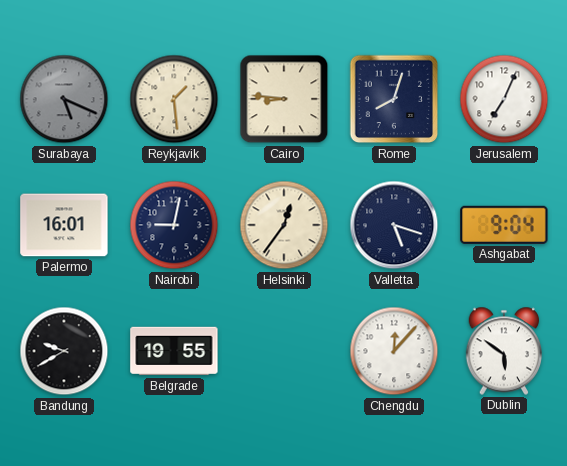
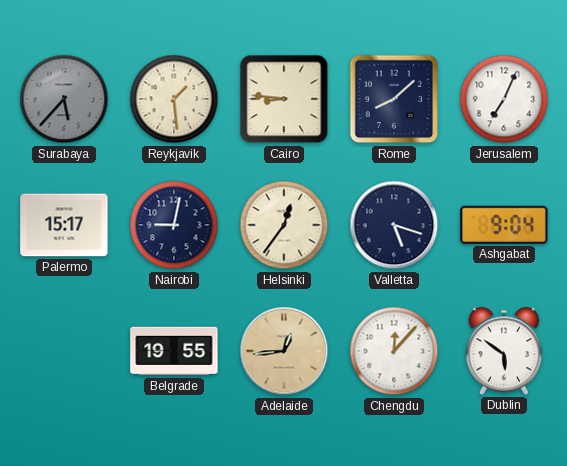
Surabaya: 5:19 -> 5:37
Rome: 8:03 -> 8:08
Palermo: 16:01 -> 15:17
Bandung: 9:40 -> none
Adelaide: none -> 12:44
